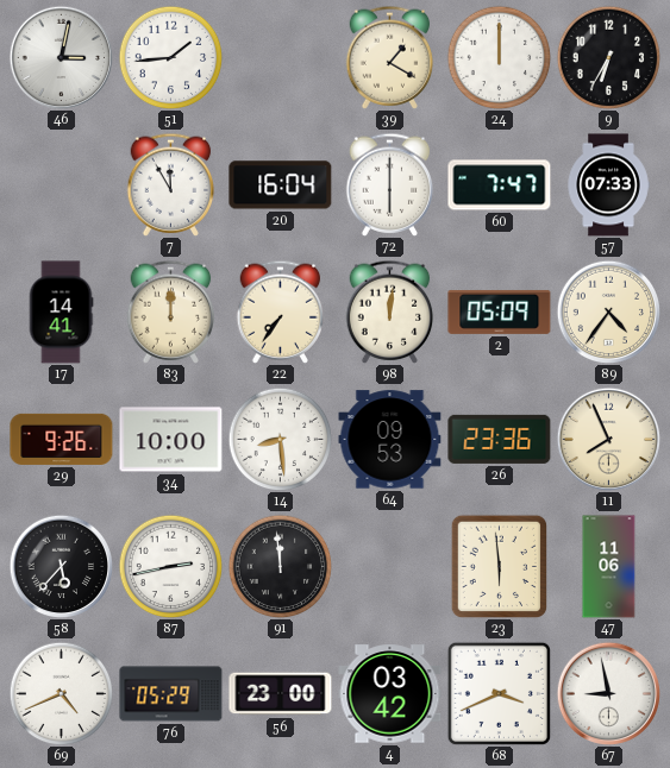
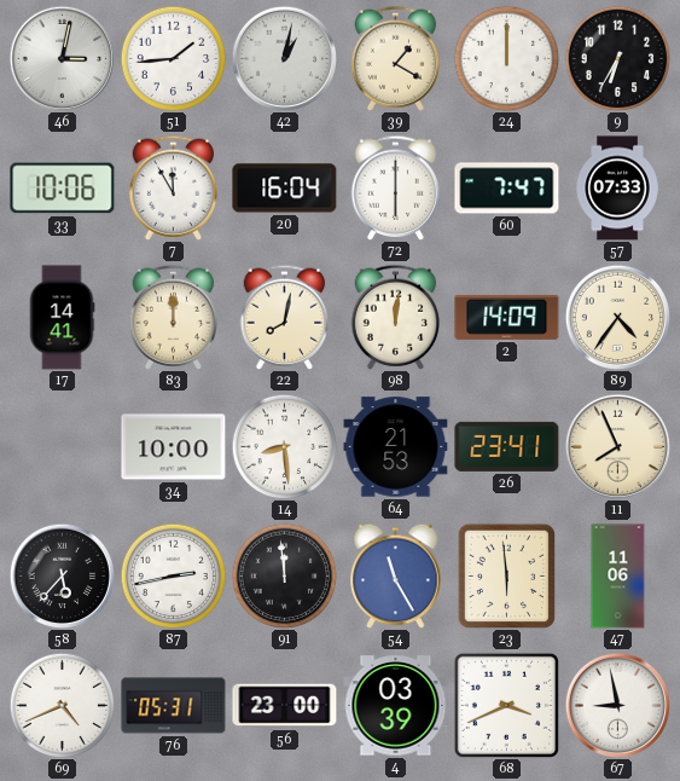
42: none -> 1:02
33: none -> 10:06
22: 7:36 -> 8:02
2: 05:09 -> 14:09
29: 9:26 -> none
64: 09:53 -> 21:53
26: 23:36 -> 23:41
54: none -> 11:25
76: 05:29 -> 05:31
4: 03:42 -> 03:39
